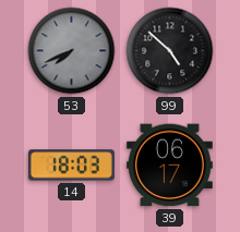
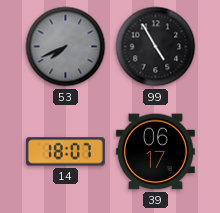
99: 4:52 -> 4:55
14: 18:03 -> 18:07
